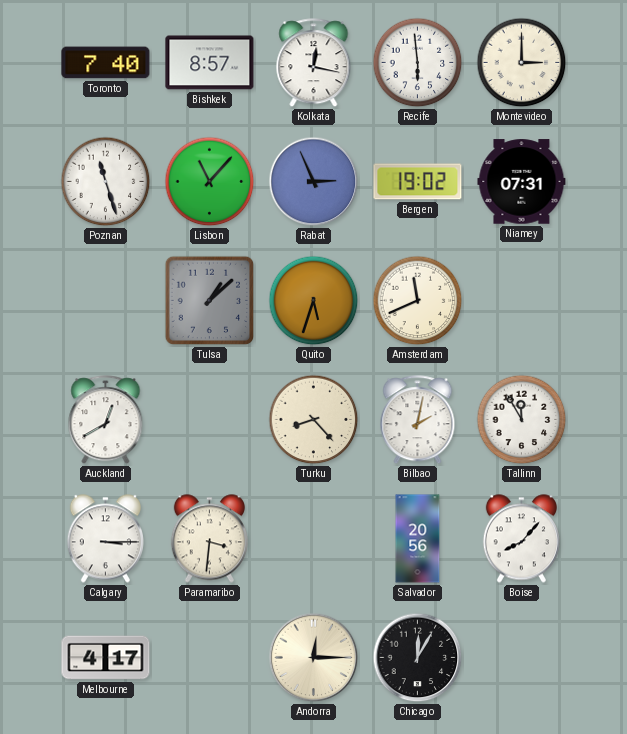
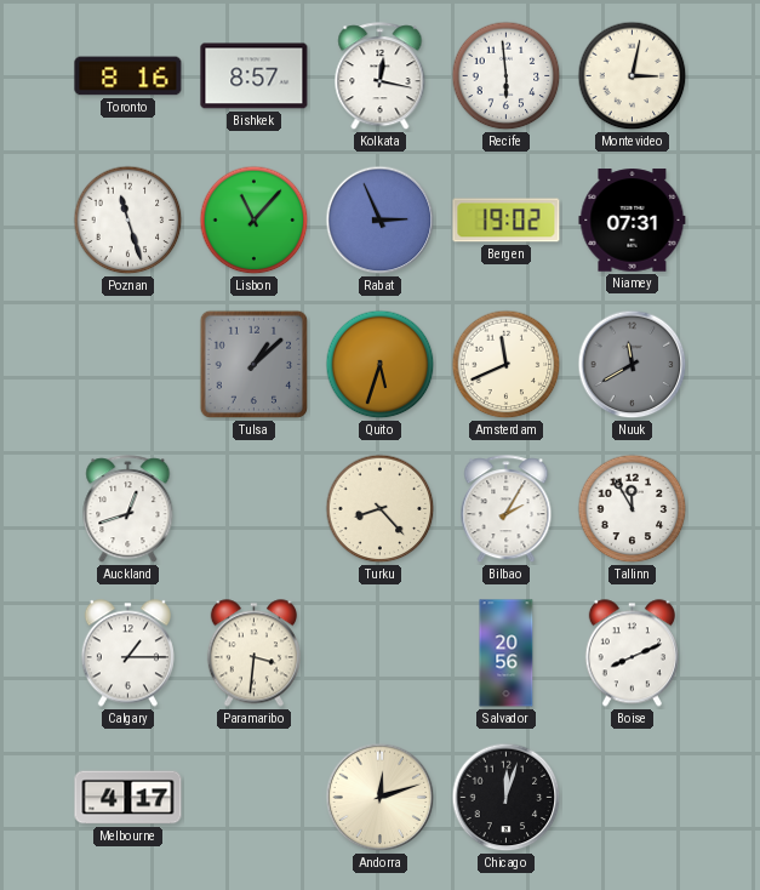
Toronto: 7:40 -> 8:16
Montevideo: 3:00 -> 3:02
Nuuk: none -> 11:40
Auckland: 12:40 -> 12:42
Bilbao: 2:02 -> 2:05
Calgary: 3:15 -> 1:15
Boise: 8:07 -> 8:11
Andorra: 12:15 -> 12:12
Chicago: 12:05 -> 12:03
